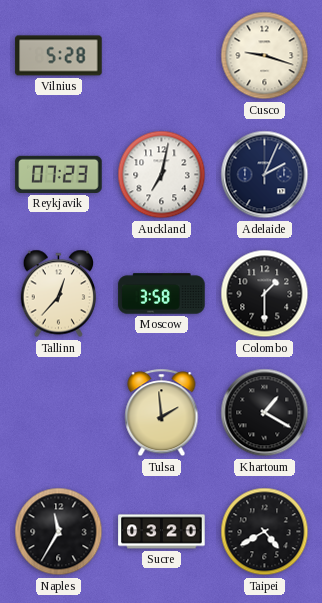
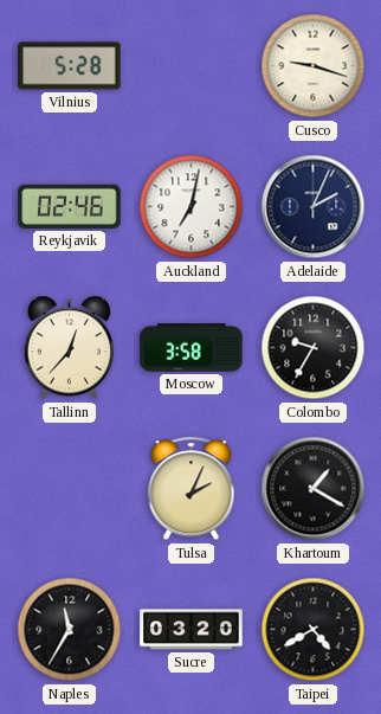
Reykjavik: 07:23 -> 02:46
Colombo: 1:30 -> 9:35
Tulsa: 1:59 -> 2:04
